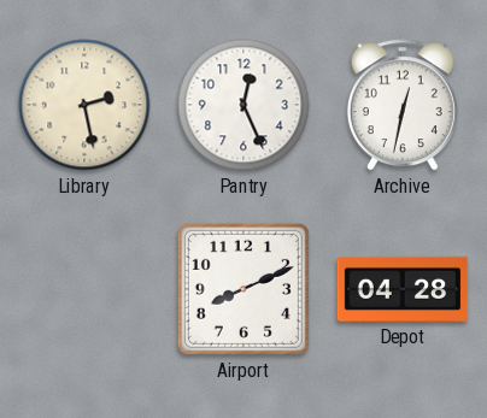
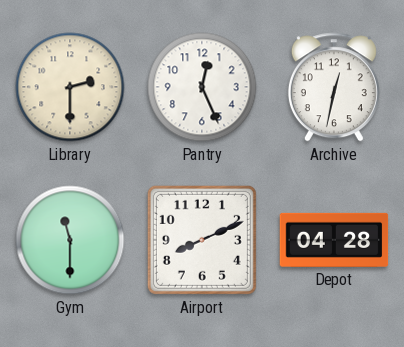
Library: 2:28 -> 2:30
Gym: none -> 11:30
